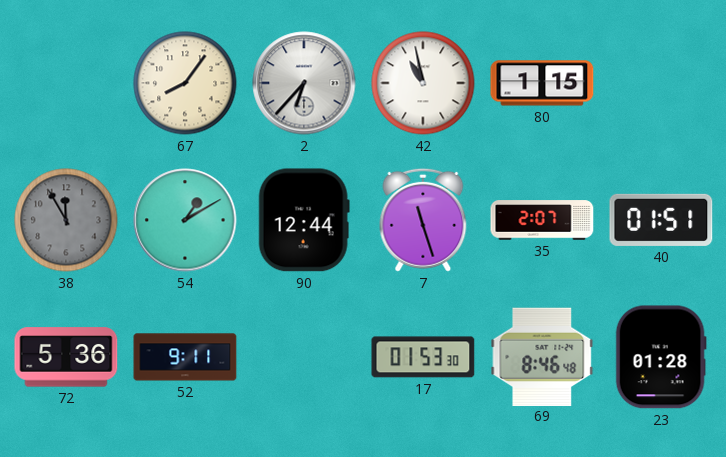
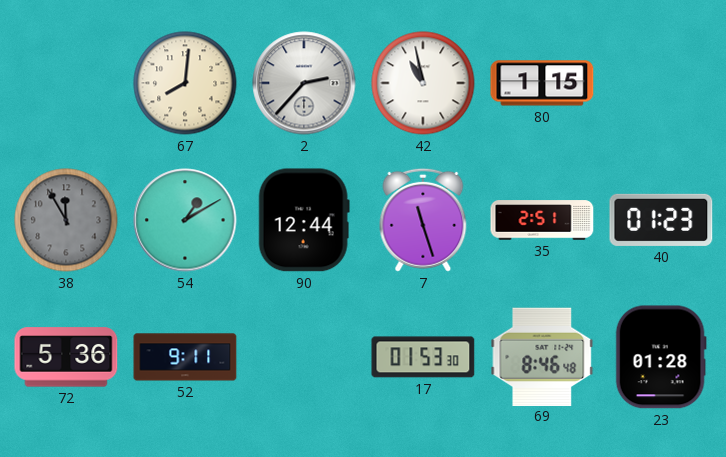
67: 8:06 -> 8:01
2: 6:37 -> 2:37
35: 2:07 -> 2:51
40: 01:51 -> 01:23
